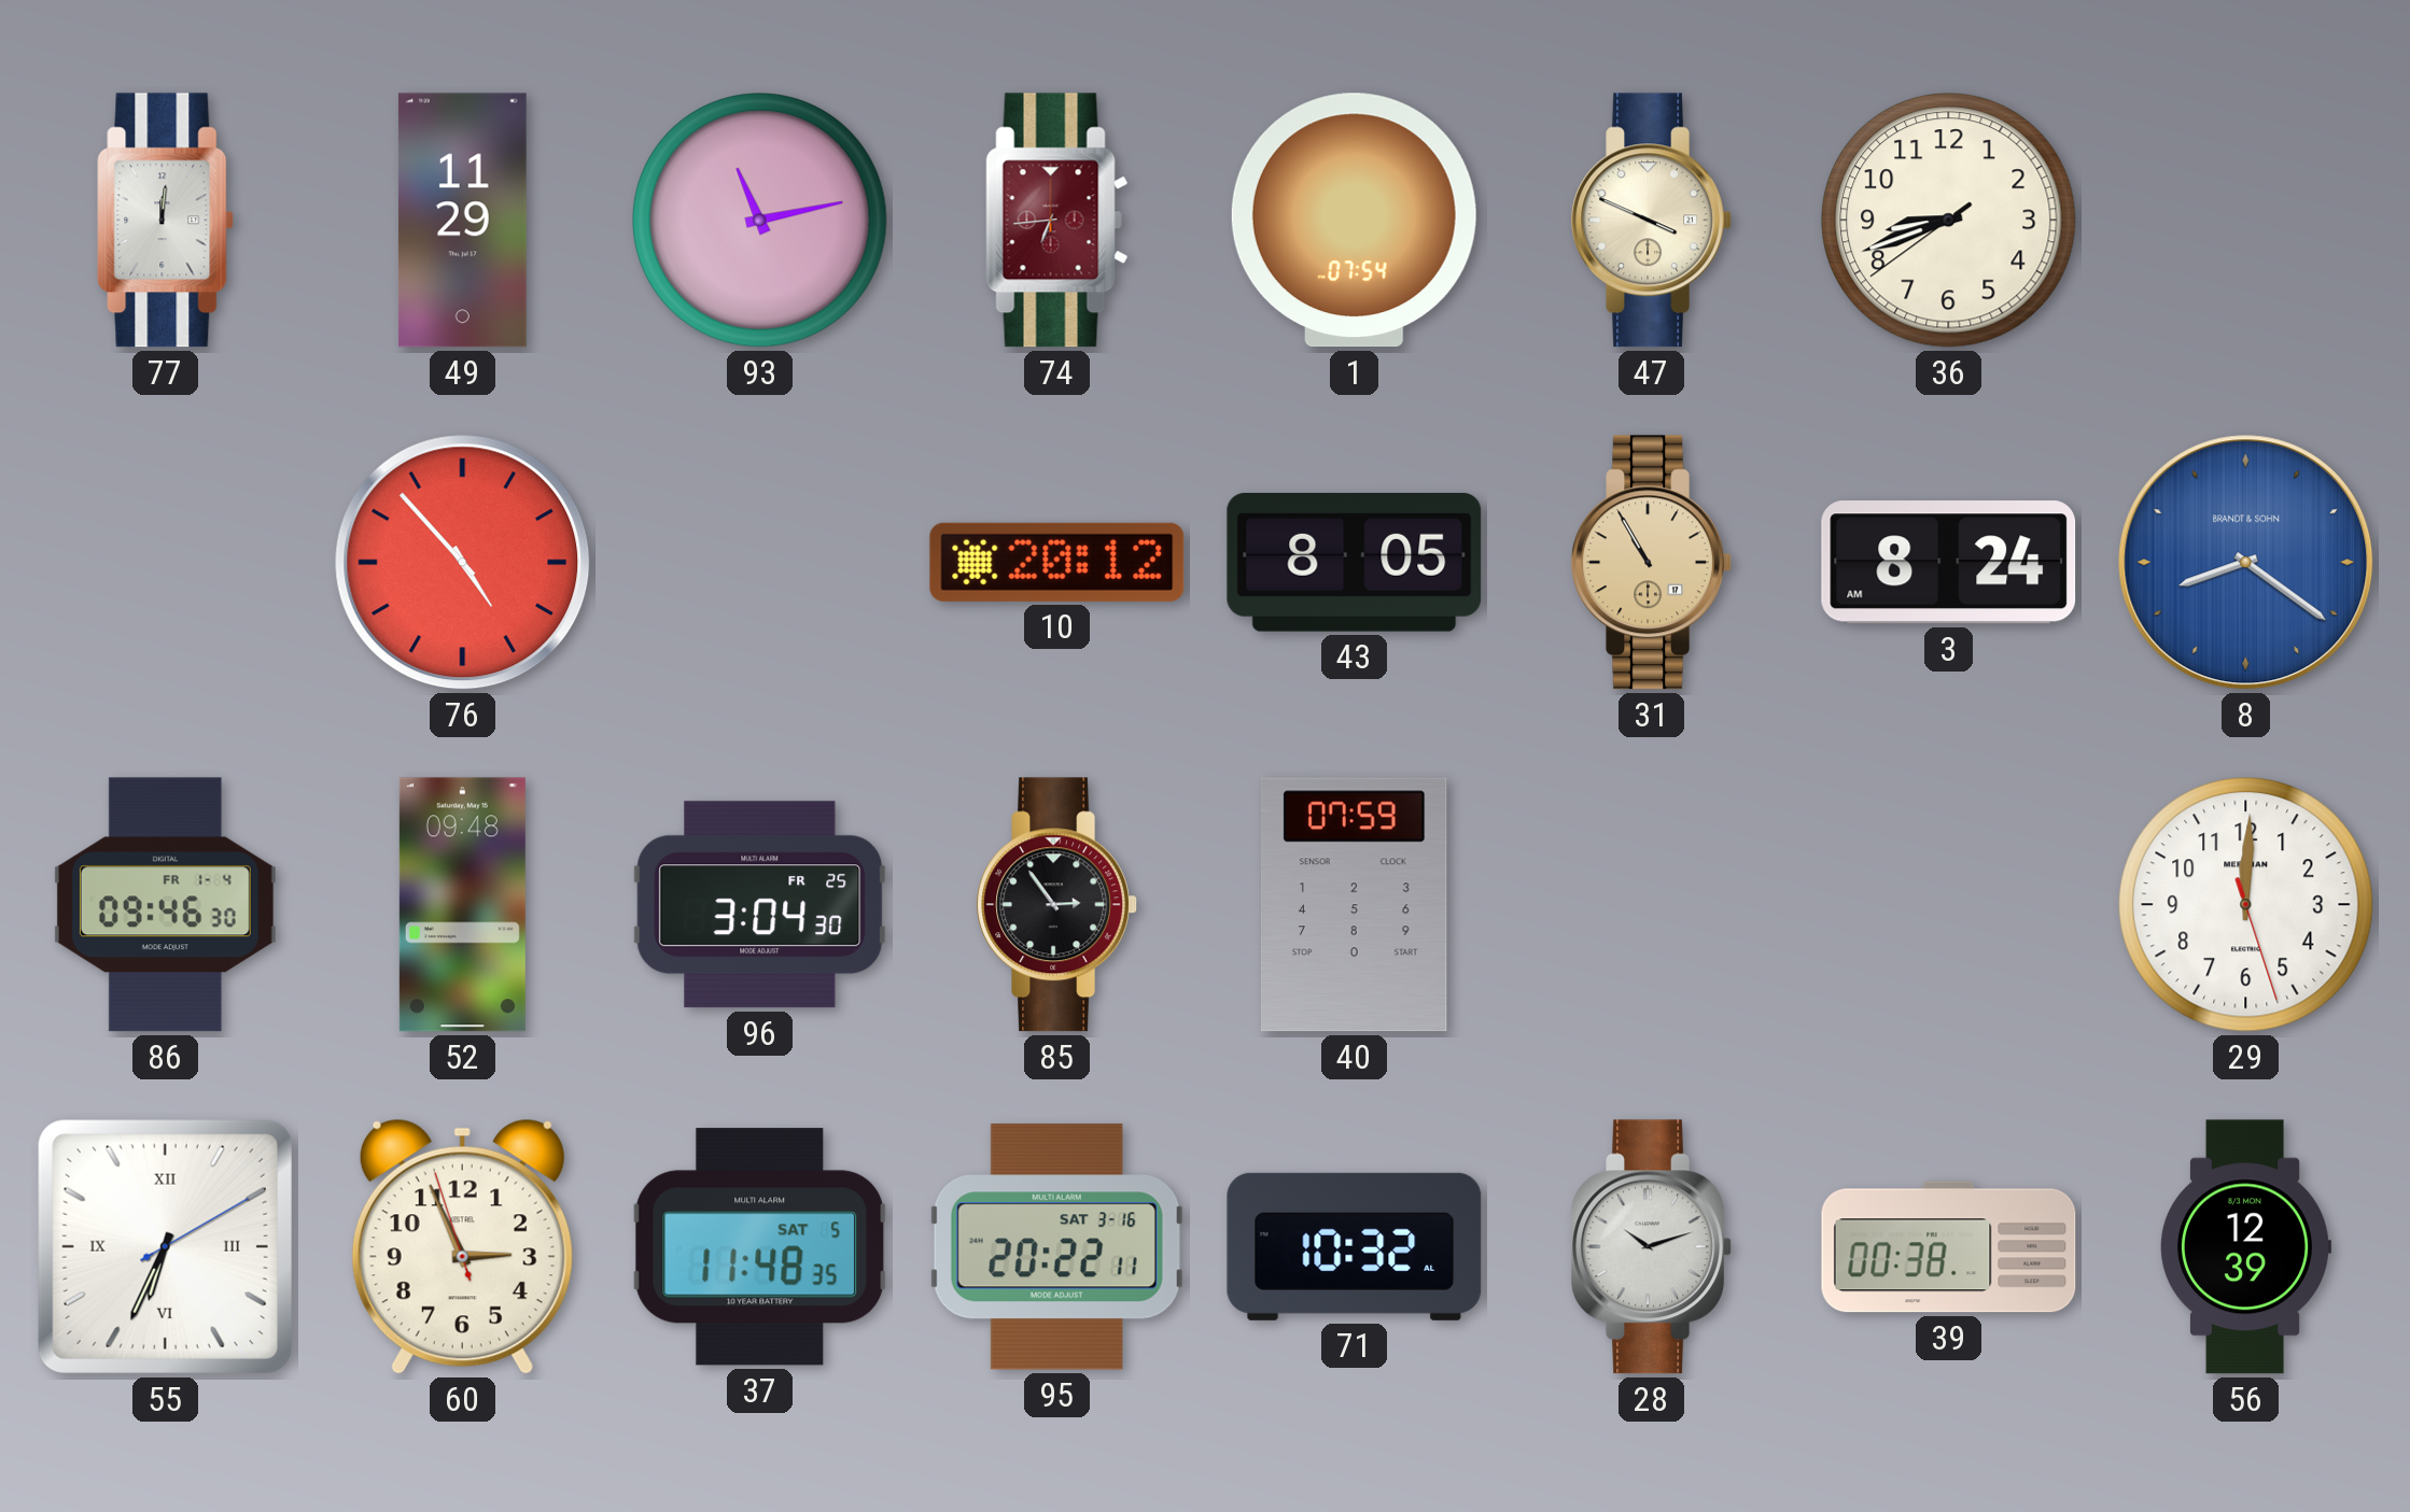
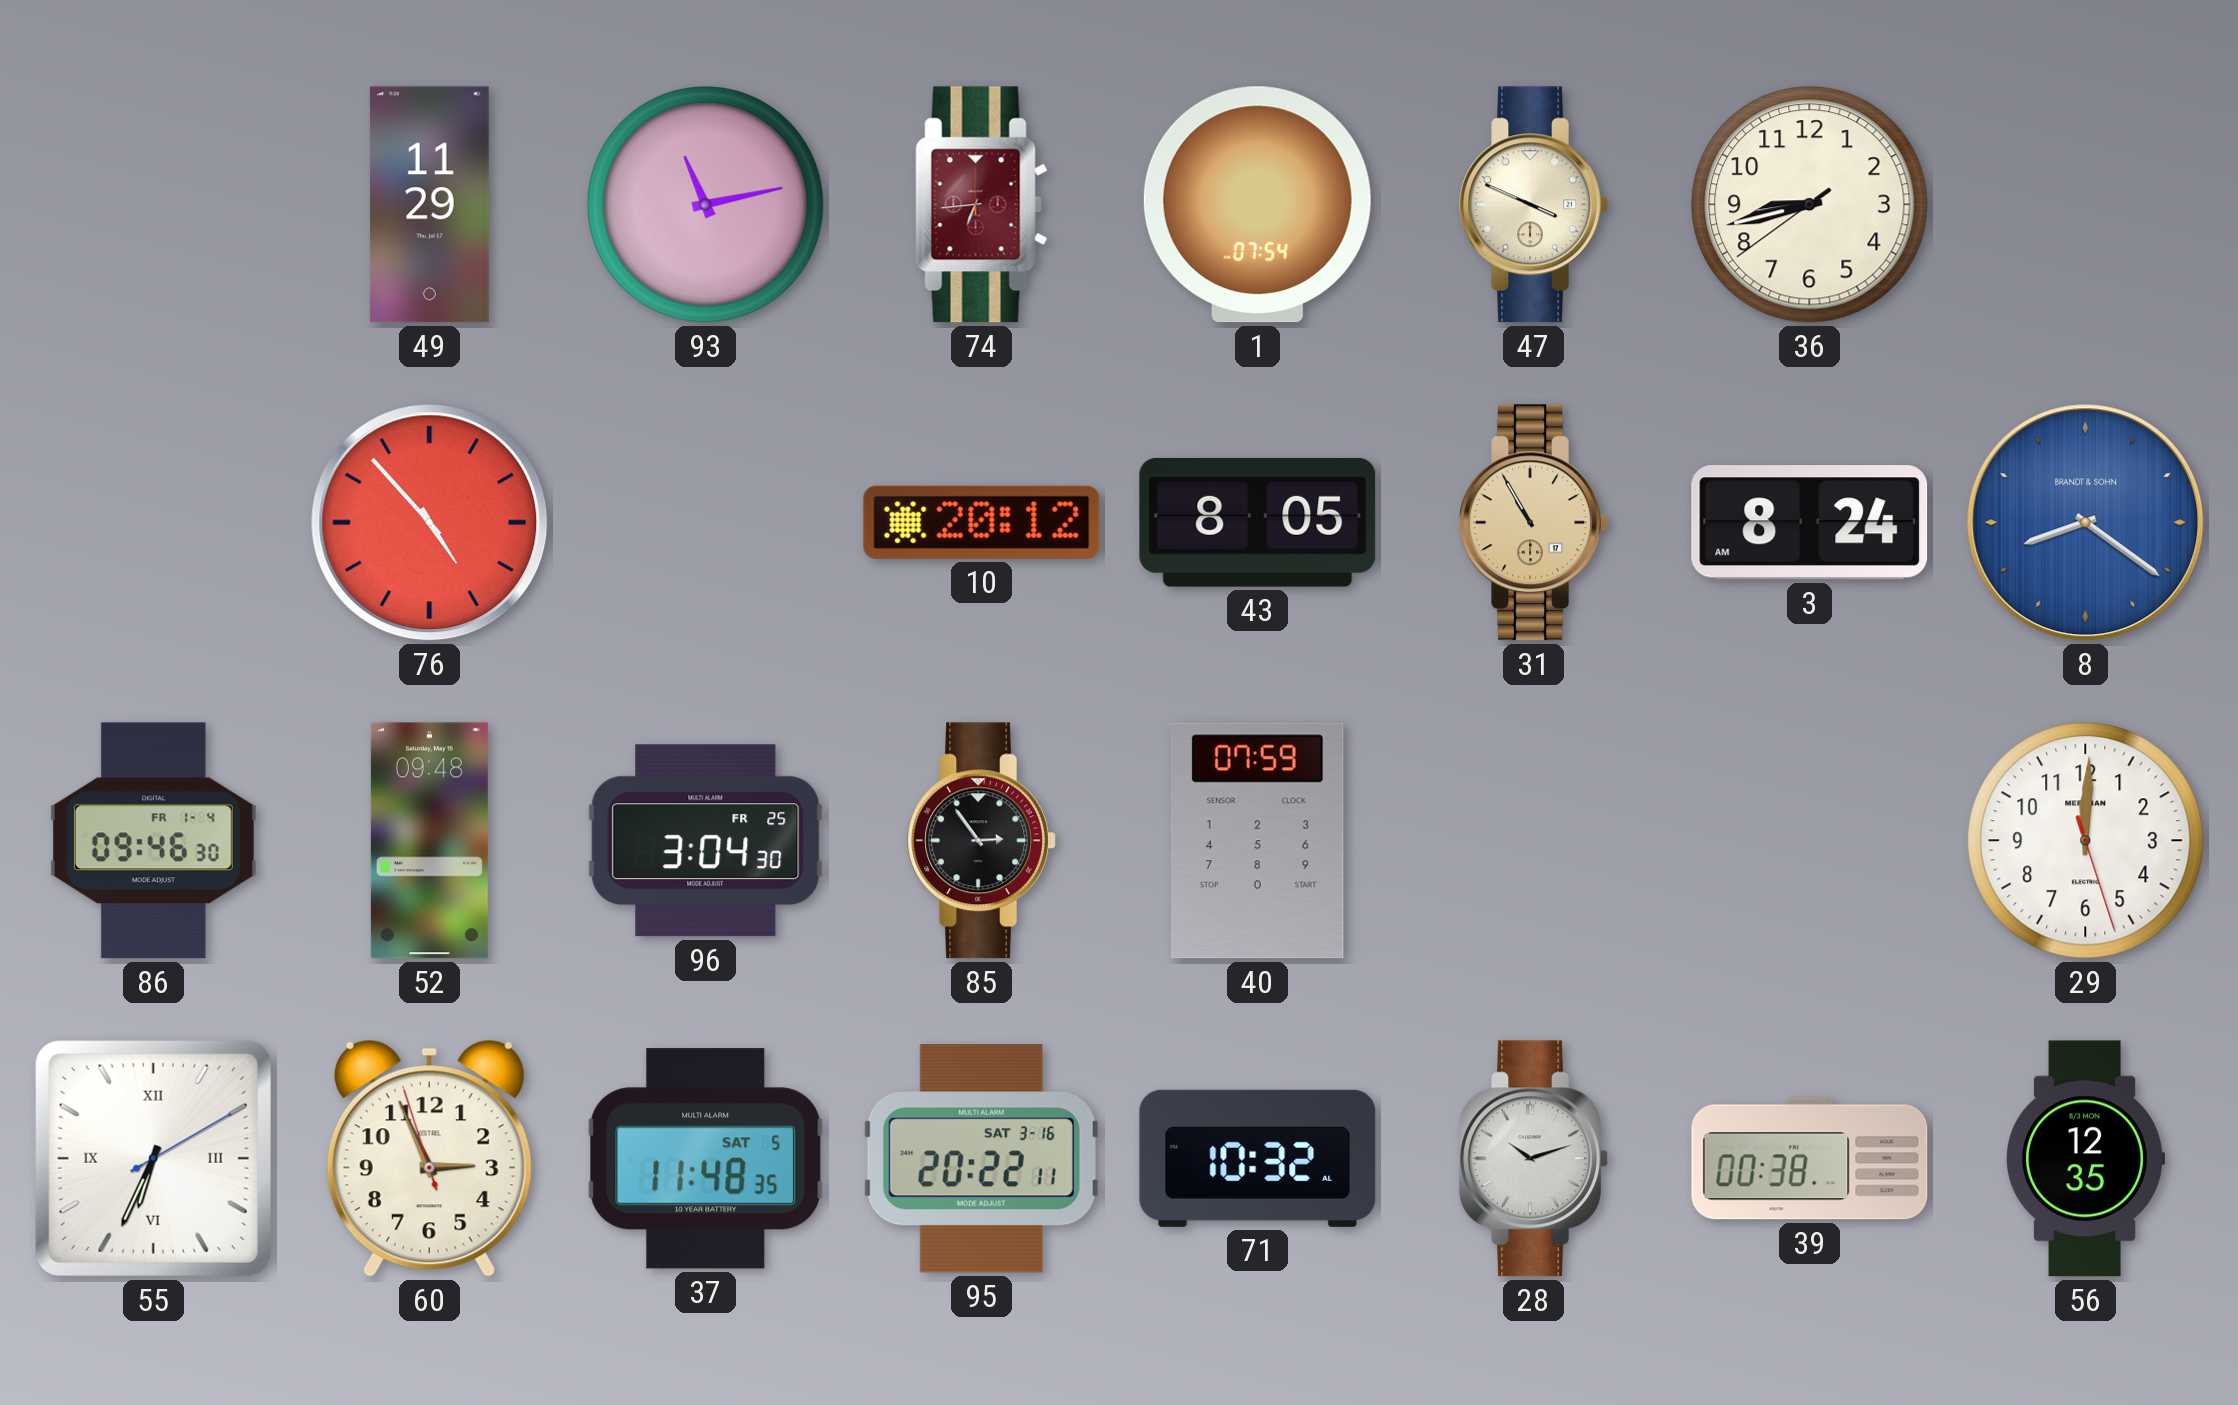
77: 12:01 -> none
36: 8:41 -> 8:42
56: 12:39 -> 12:35
